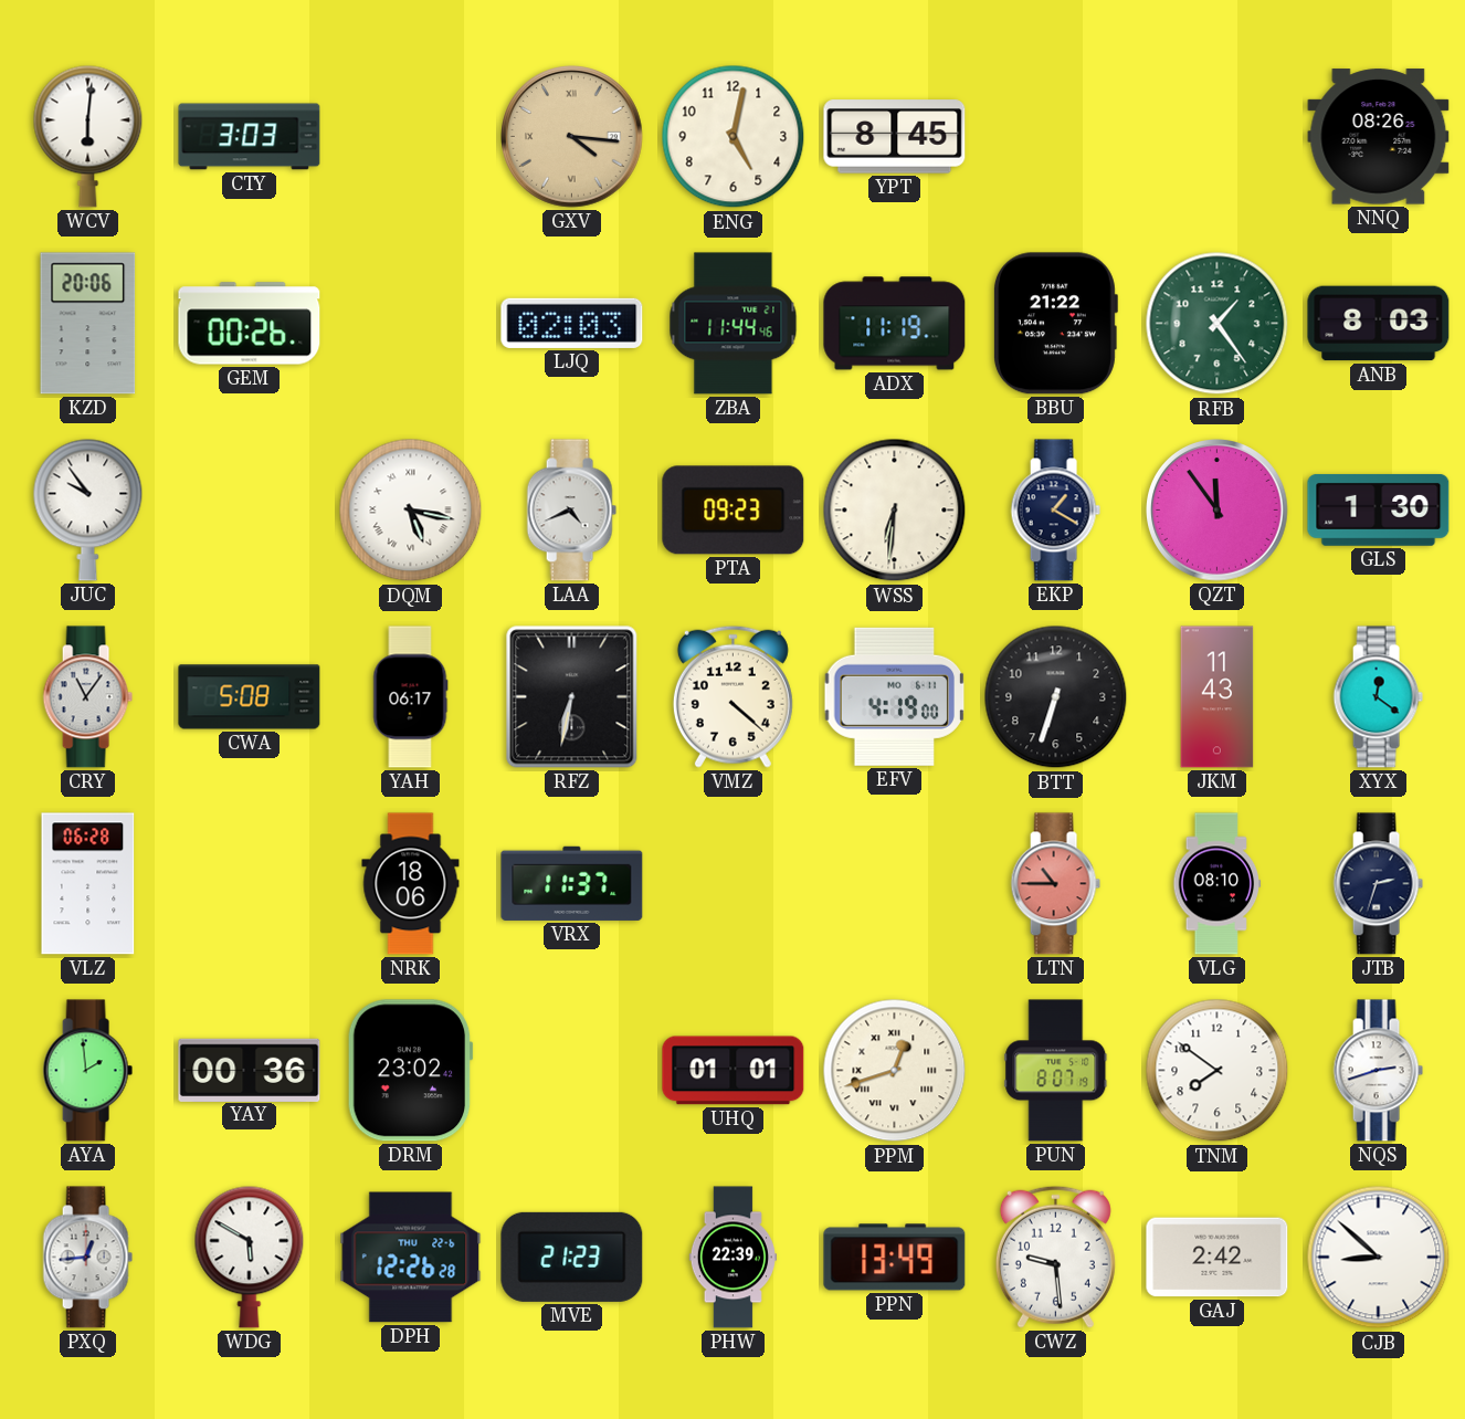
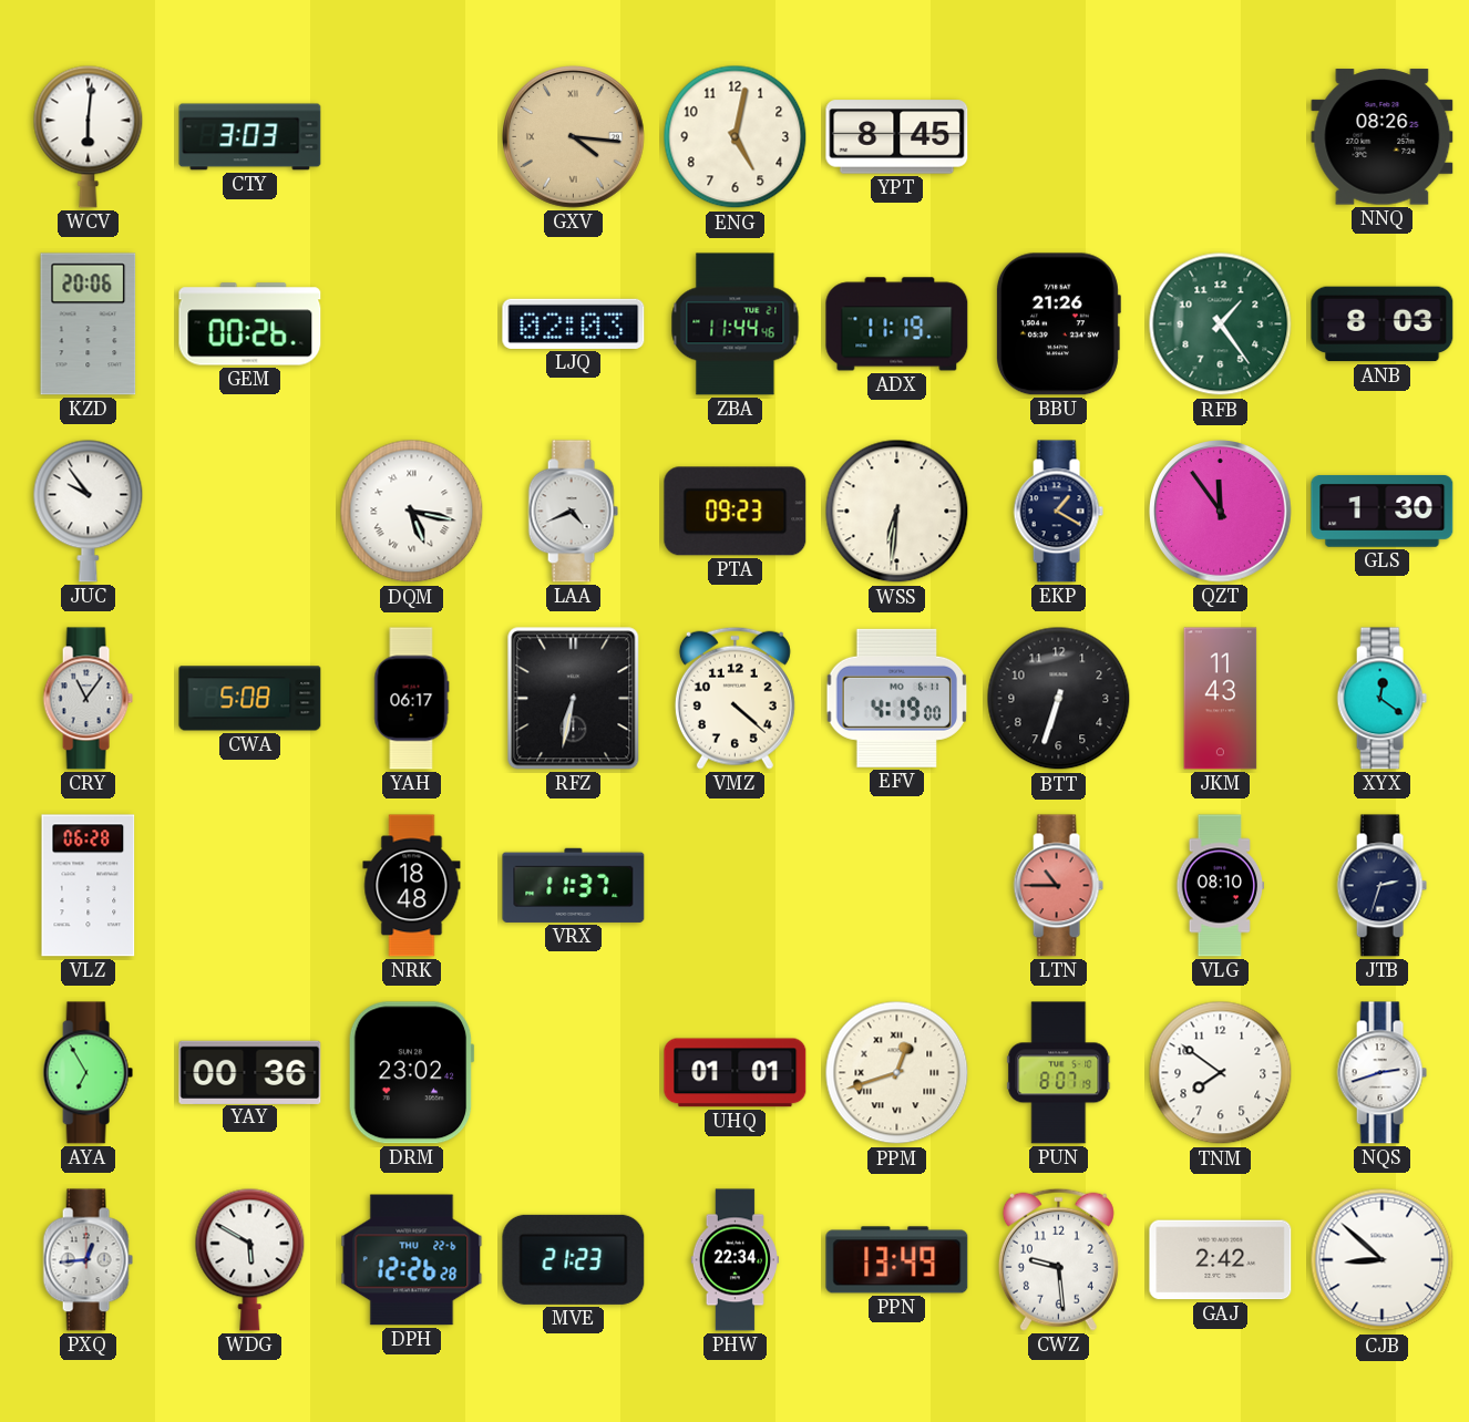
BBU: 21:22 -> 21:26
NRK: 18:06 -> 18:48
AYA: 1:59 -> 6:55
PHW: 22:39 -> 22:34
